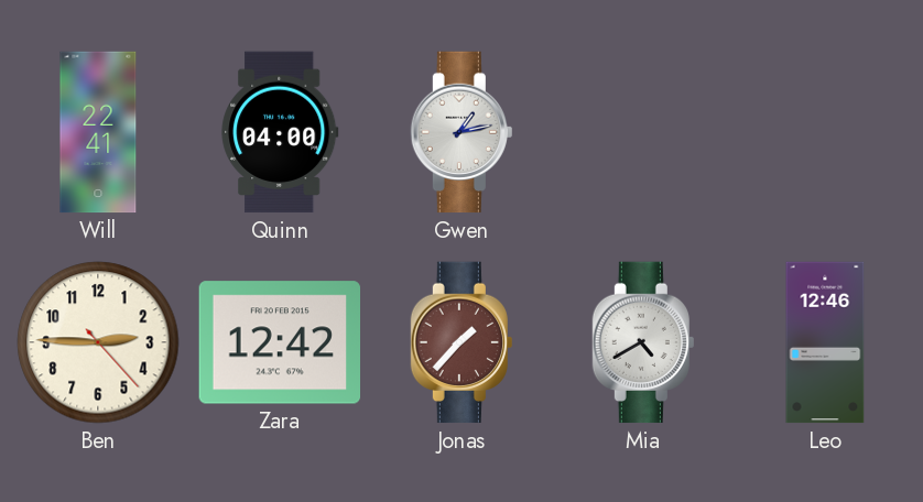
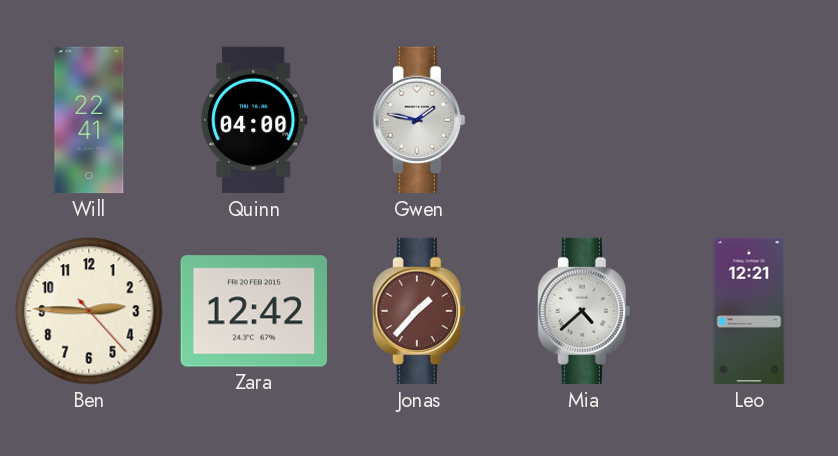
Gwen: 1:13 -> 1:47
Mia: 4:40 -> 4:38
Leo: 12:46 -> 12:21
